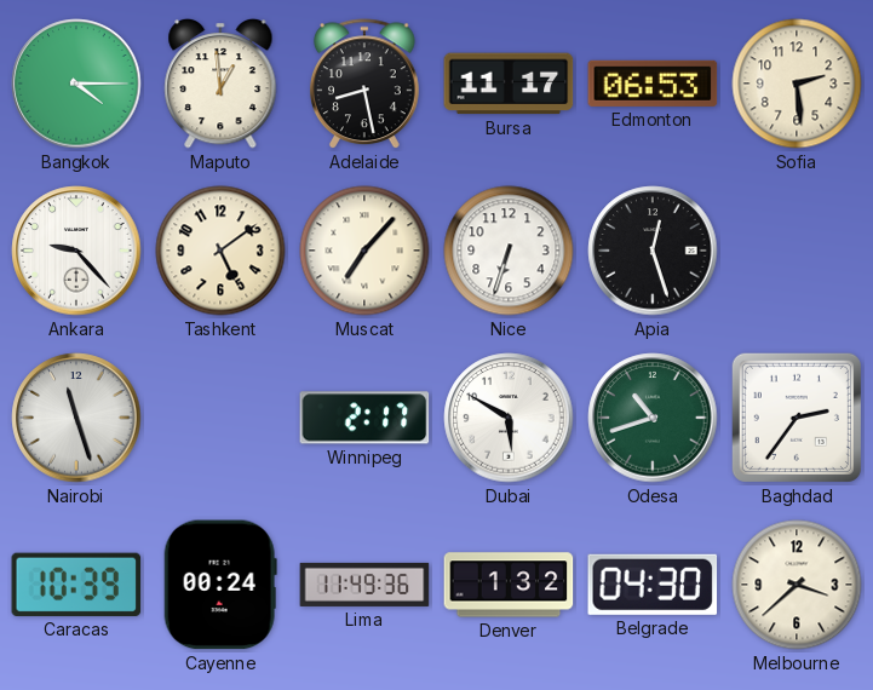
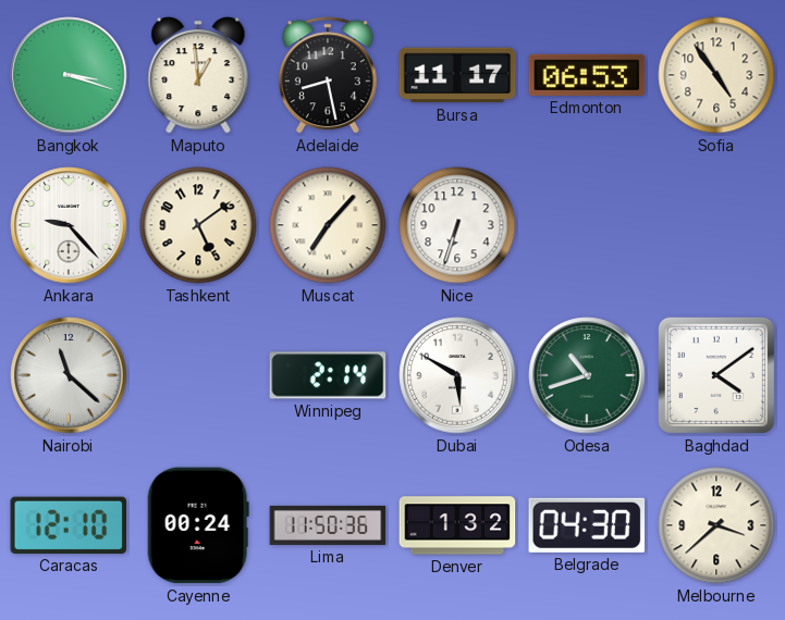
Bangkok: 4:15 -> 3:18
Sofia: 2:29 -> 4:54
Apia: 12:27 -> none
Nairobi: 11:27 -> 11:22
Winnipeg: 2:17 -> 2:14
Baghdad: 2:36 -> 4:09
Caracas: 10:39 -> 12:10
Lima: 11:49 -> 11:50
